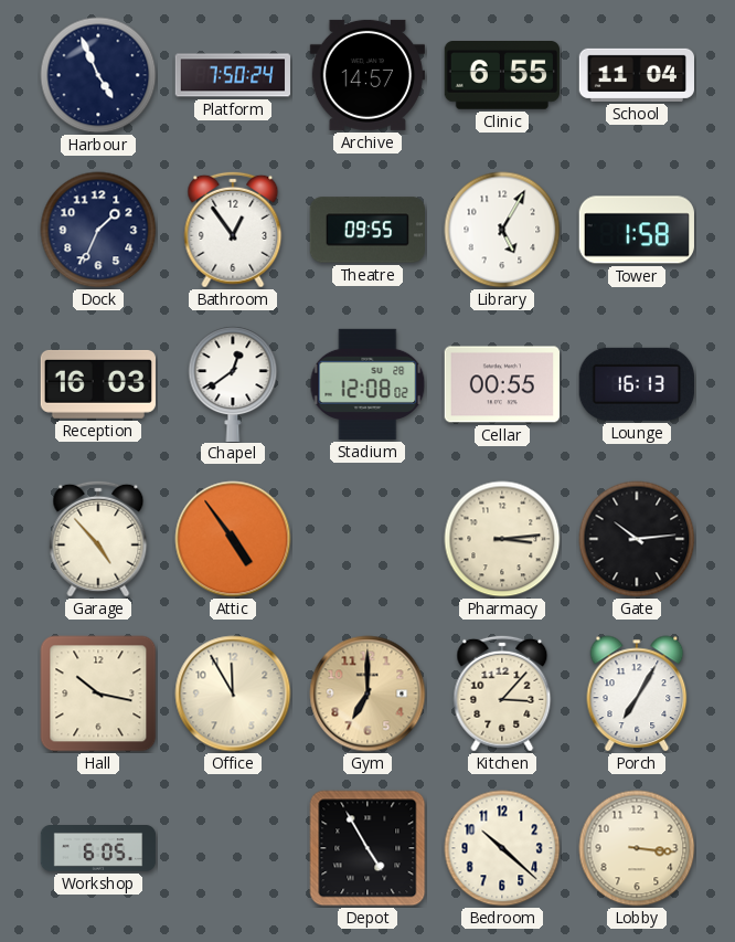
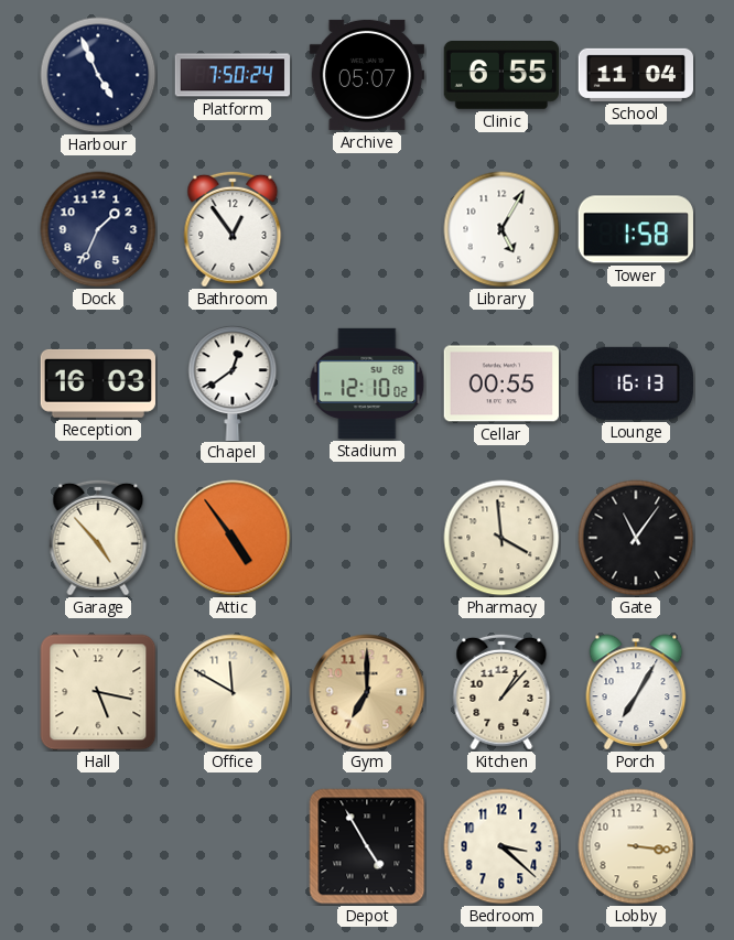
Archive: 14:57 -> 05:07
Theatre: 09:55 -> none
Stadium: 12:08 -> 12:10
Pharmacy: 3:14 -> 3:59
Gate: 10:14 -> 11:06
Hall: 10:17 -> 5:17
Office: 11:55 -> 11:50
Kitchen: 3:07 -> 1:07
Workshop: 6:05 -> none
Bedroom: 10:22 -> 3:22
